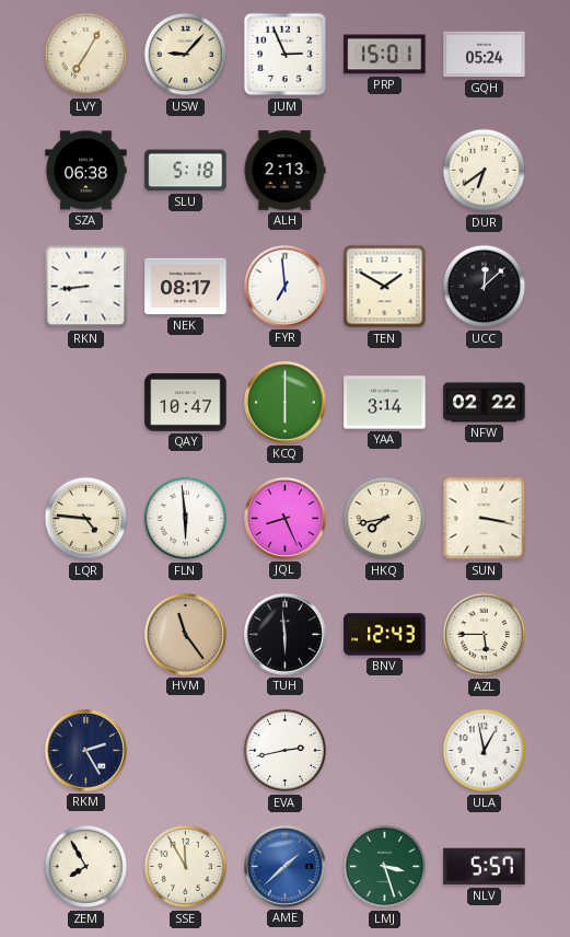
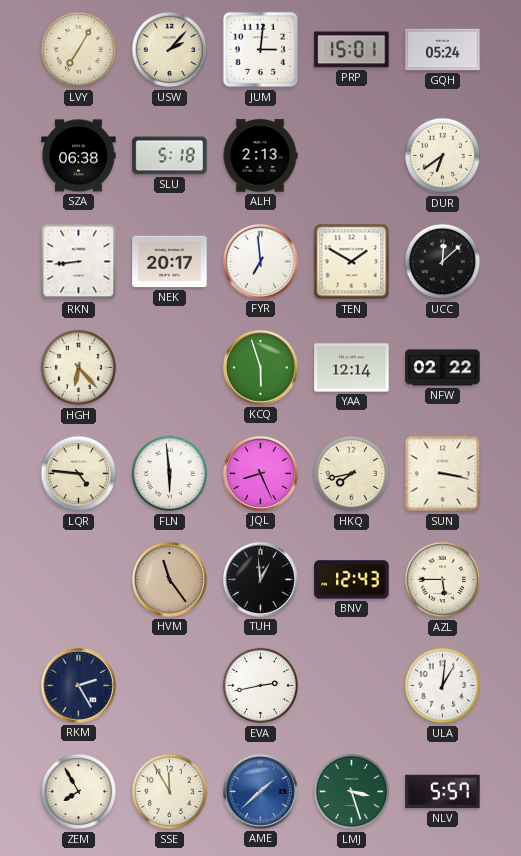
USW: 9:07 -> 2:07
JUM: 2:56 -> 3:01
NEK: 08:17 -> 20:17
HGH: none -> 6:23
QAY: 10:47 -> none
KCQ: 6:00 -> 5:57
YAA: 3:14 -> 12:14
TUH: 5:59 -> 12:59
ULA: 12:58 -> 1:01
